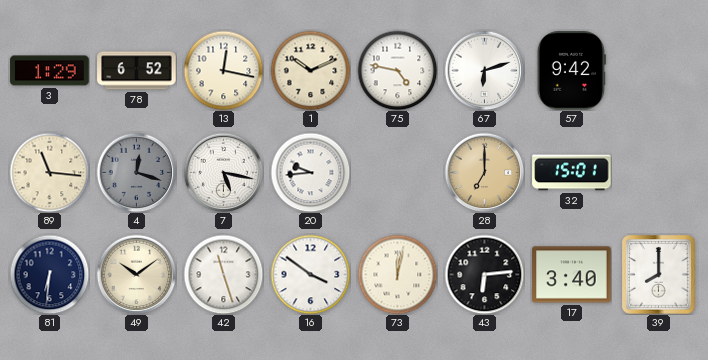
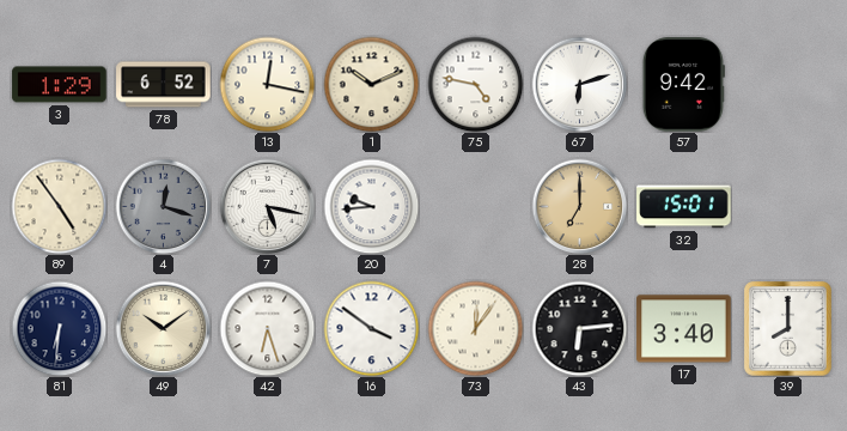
89: 11:16 -> 4:54
42: 11:27 -> 6:27
73: 12:02 -> 12:06
